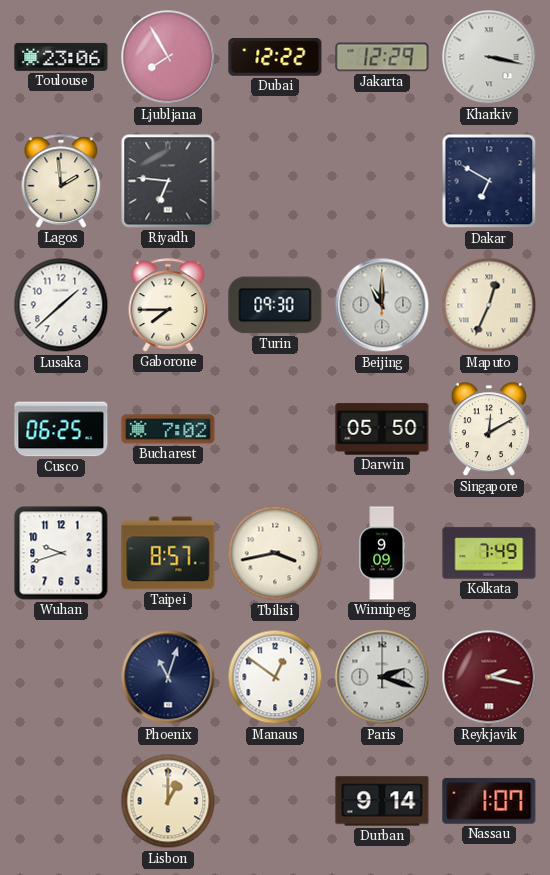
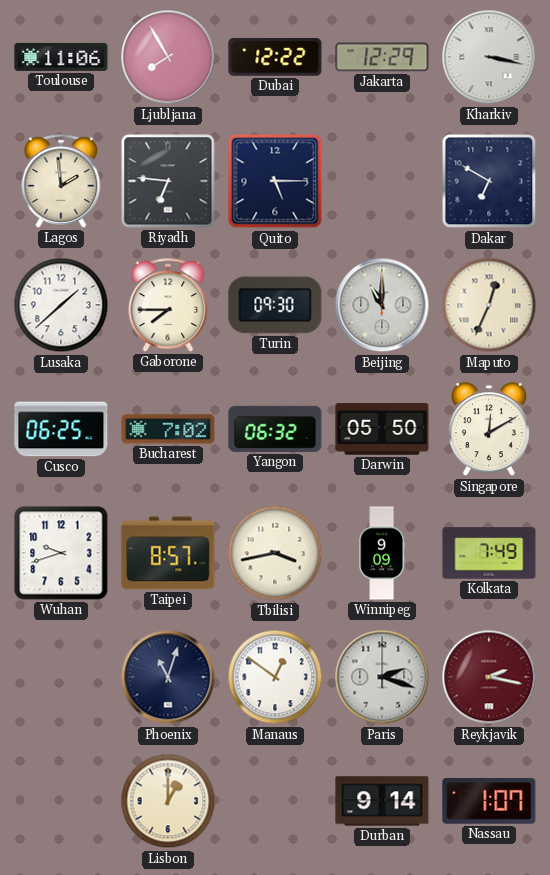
Toulouse: 23:06 -> 11:06
Quito: none -> 5:15
Yangon: none -> 06:32
